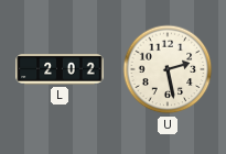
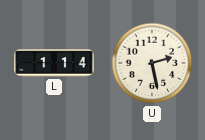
L: 2:02 -> 1:14
